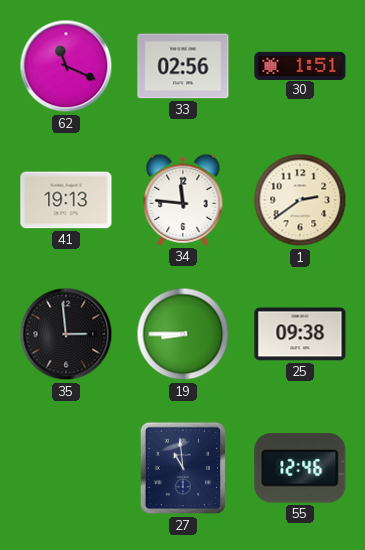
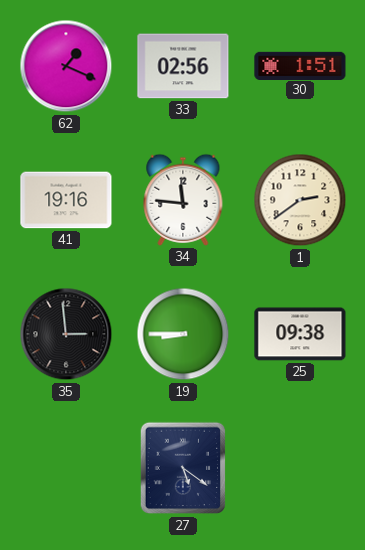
62: 11:19 -> 1:19
41: 19:13 -> 19:16
27: 10:59 -> 5:21
55: 12:46 -> none
